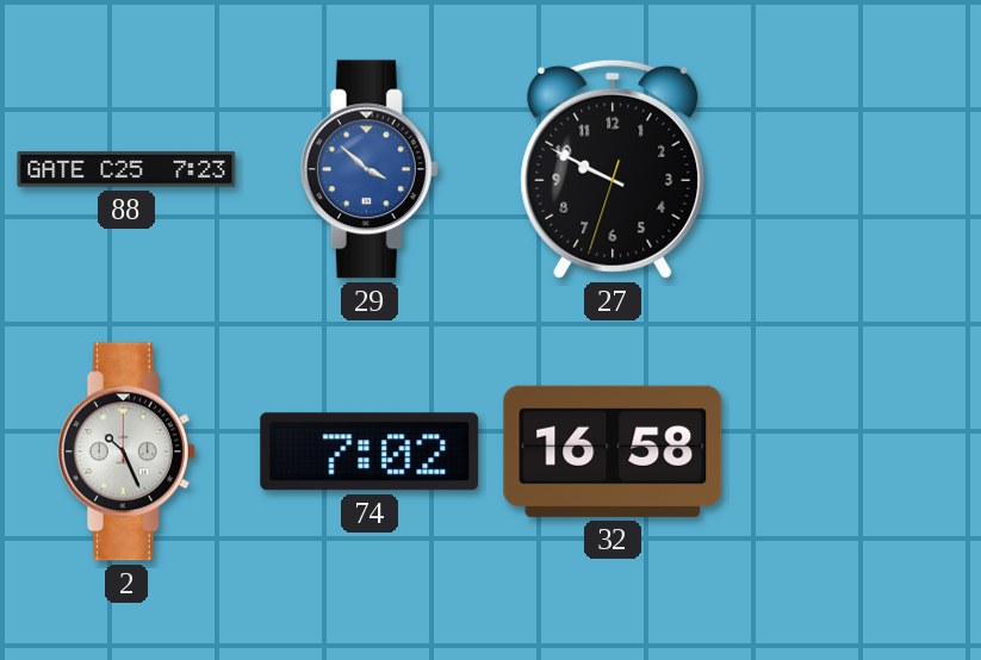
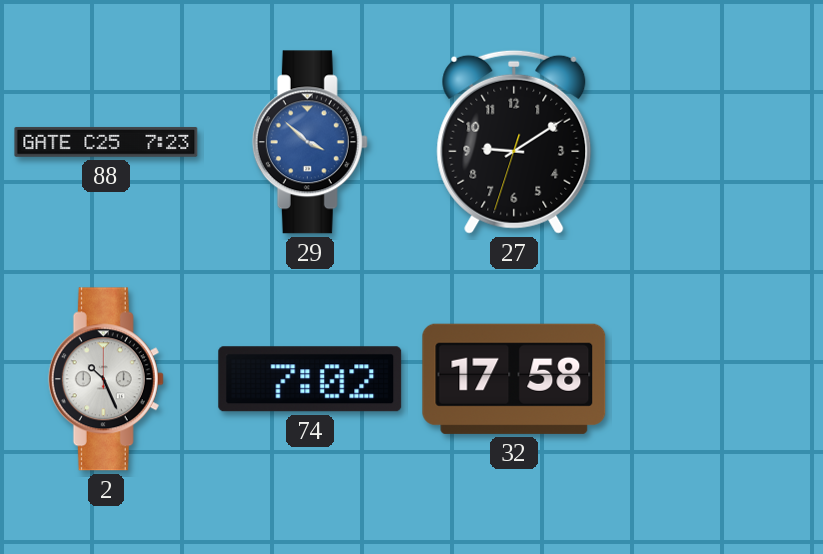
27: 9:49 -> 9:09
32: 16:58 -> 17:58
